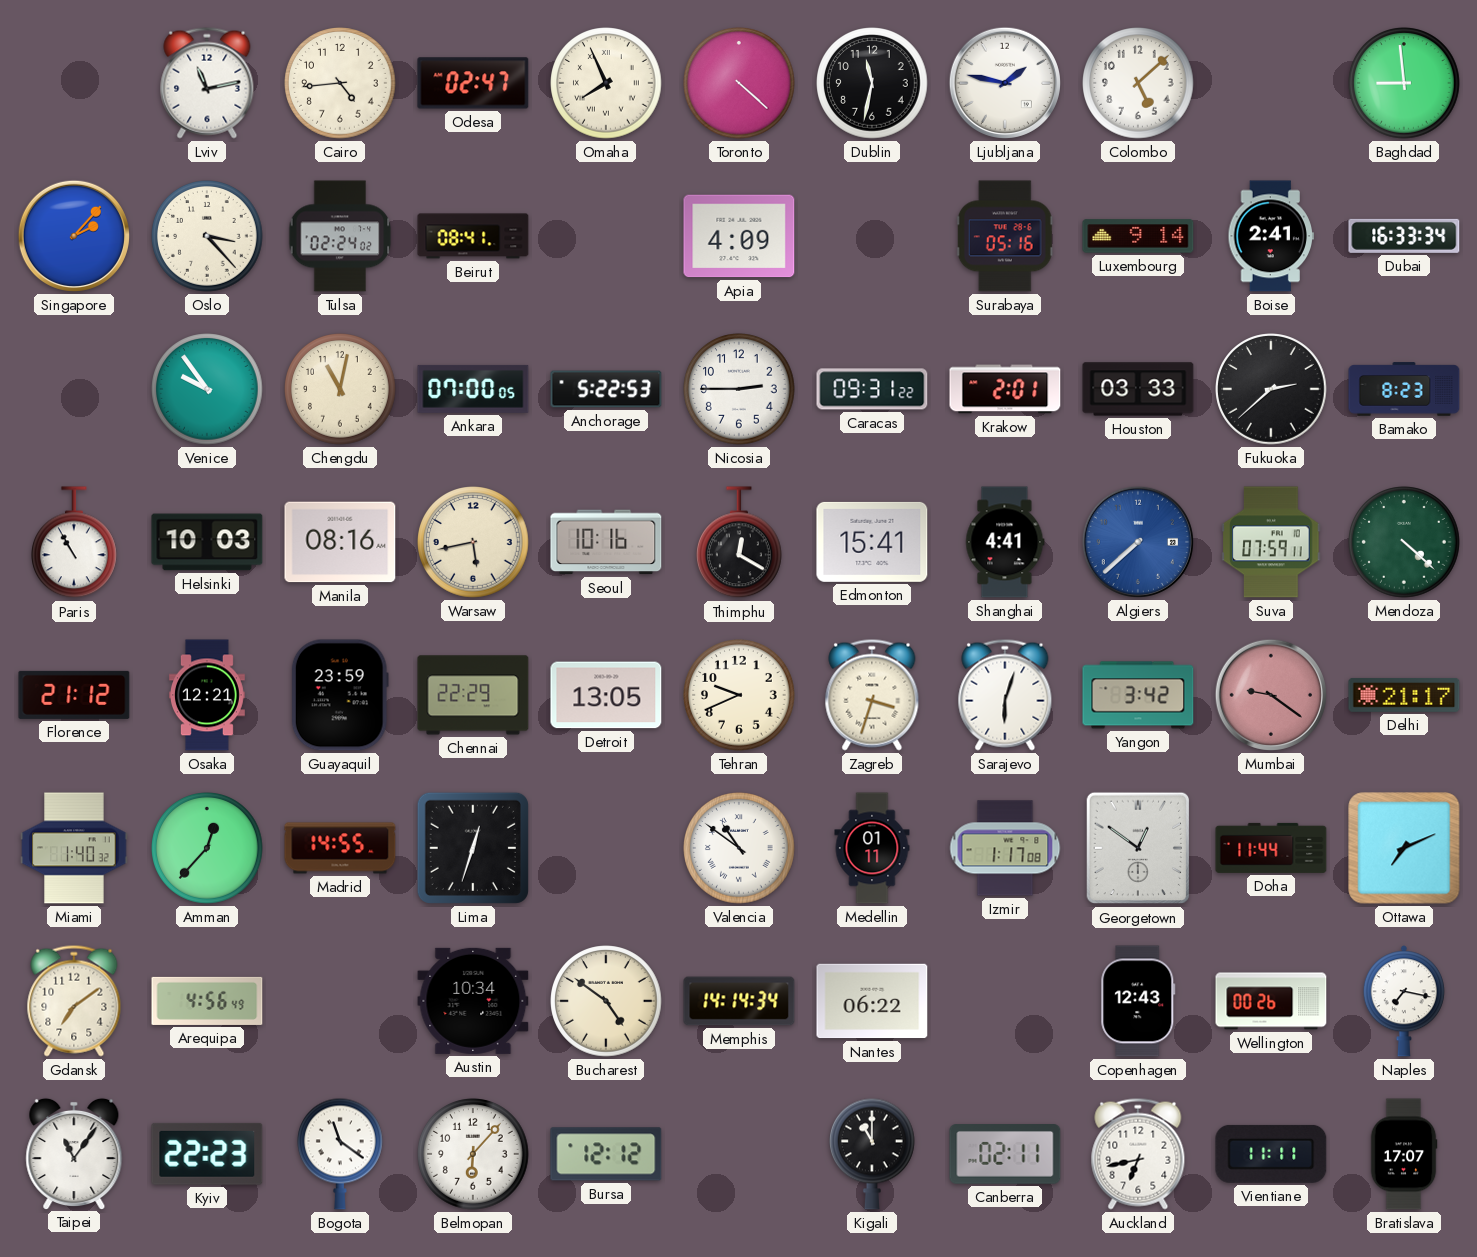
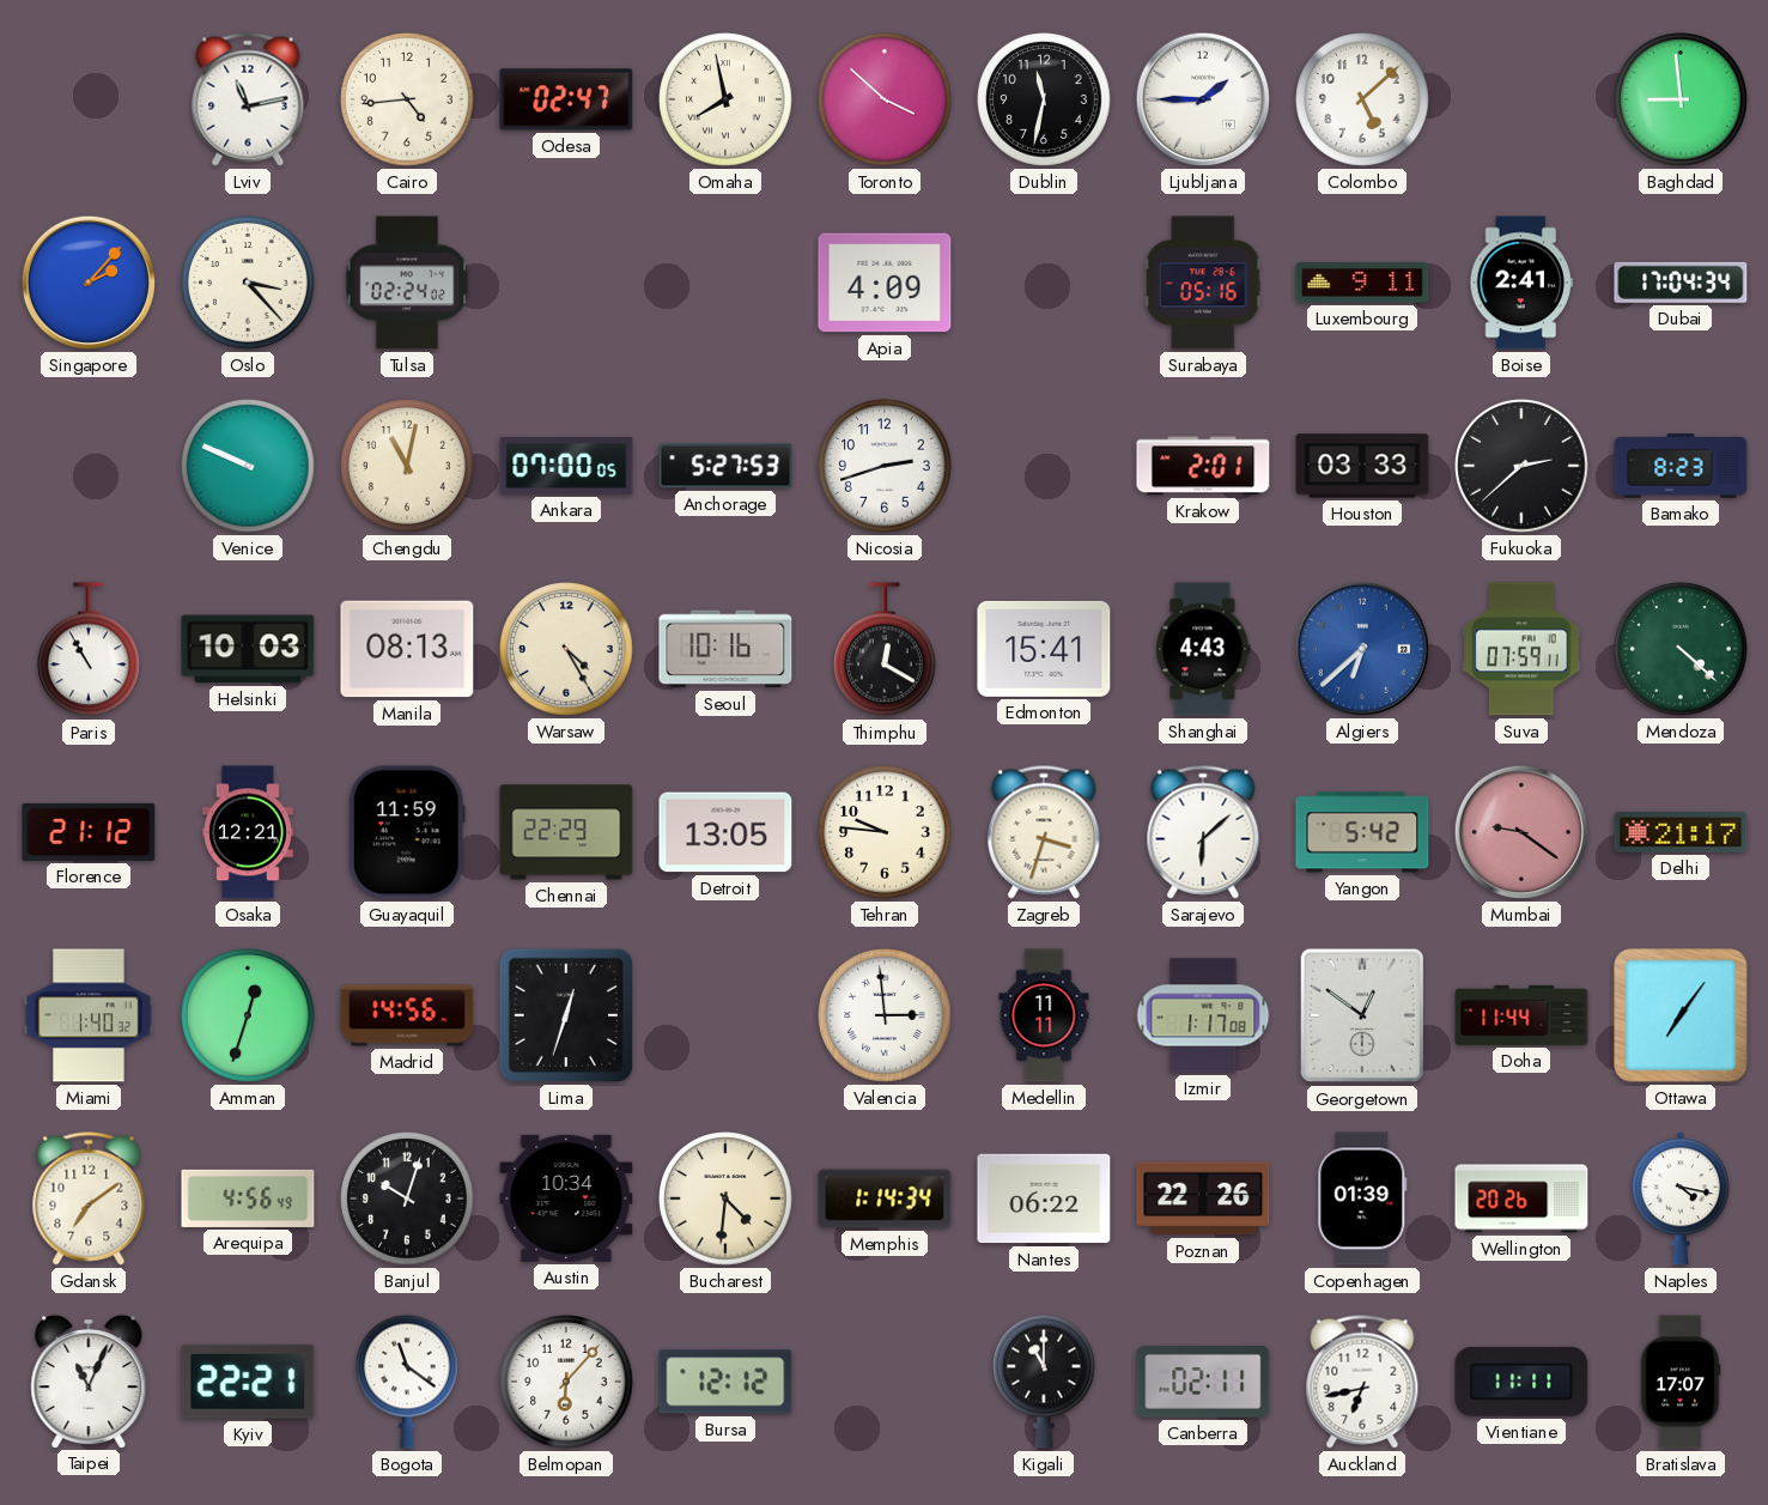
Omaha: 7:56 -> 7:58
Toronto: 4:22 -> 3:52
Ljubljana: 1:47 -> 1:45
Beirut: 08:41 -> none
Luxembourg: 9:14 -> 9:11
Dubai: 16:33 -> 17:04
Venice: 9:54 -> 9:49
Anchorage: 5:22 -> 5:27
Nicosia: 2:45 -> 2:42
Caracas: 09:31 -> none
Manila: 08:16 -> 08:13
Warsaw: 5:43 -> 4:25
Shanghai: 4:41 -> 4:43
Algiers: 7:38 -> 6:38
Guayaquil: 23:59 -> 11:59
Tehran: 9:41 -> 9:46
Sarajevo: 6:03 -> 6:08
Yangon: 3:42 -> 5:42
Amman: 12:37 -> 12:33
Madrid: 14:55 -> 14:56
Valencia: 10:51 -> 2:59
Medellin: 01:11 -> 11:11
Ottawa: 7:11 -> 7:06
Banjul: none -> 10:03
Bucharest: 4:51 -> 4:31
Memphis: 14:14 -> 1:14
Poznan: none -> 22:26
Copenhagen: 12:43 -> 01:39
Wellington: 00:26 -> 20:26
Naples: 7:17 -> 4:17
Taipei: 11:06 -> 11:04
Kyiv: 22:23 -> 22:21
